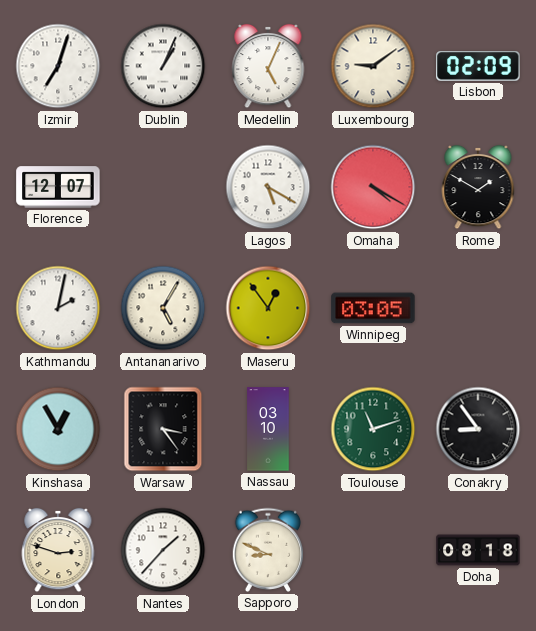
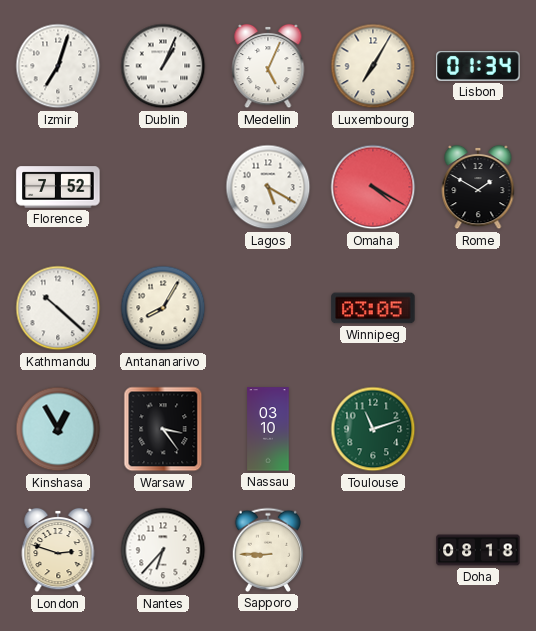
Luxembourg: 9:09 -> 7:05
Lisbon: 02:09 -> 01:34
Florence: 12:07 -> 7:52
Kathmandu: 2:02 -> 10:22
Antananarivo: 5:05 -> 8:05
Maseru: 12:54 -> none
Conakry: 8:54 -> none
Nantes: 1:37 -> 6:37
Sapporo: 8:49 -> 8:45
